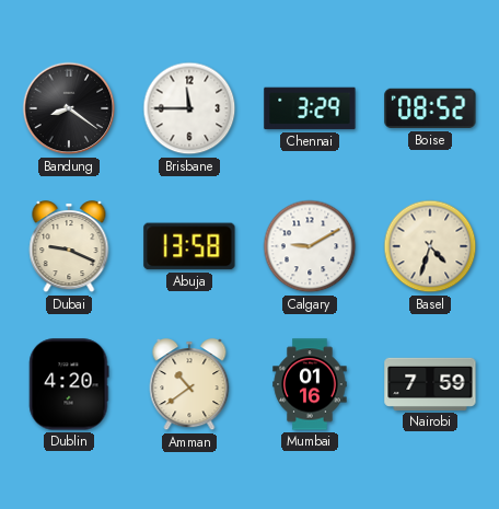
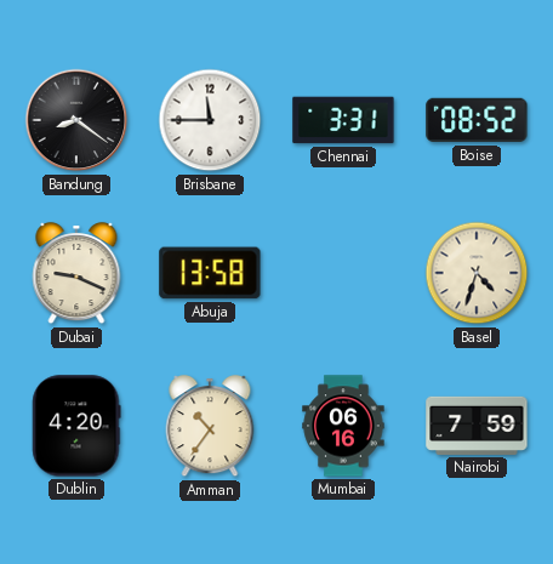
Chennai: 3:29 -> 3:31
Calgary: 9:10 -> none
Amman: 10:39 -> 10:36
Mumbai: 01:16 -> 06:16
